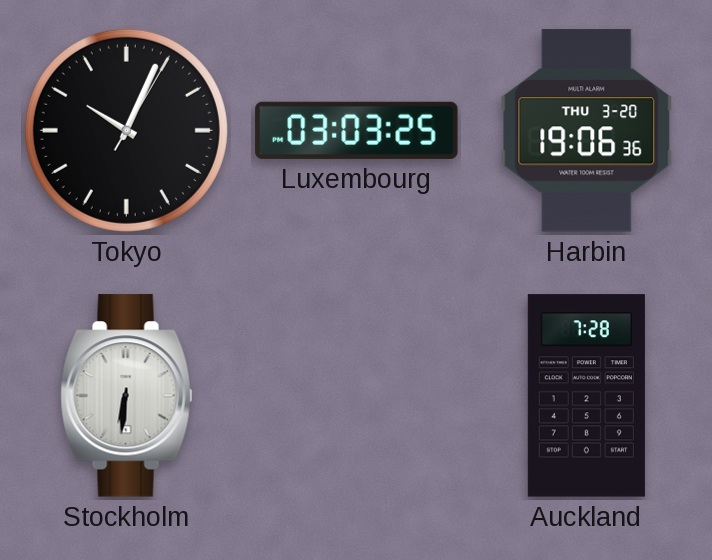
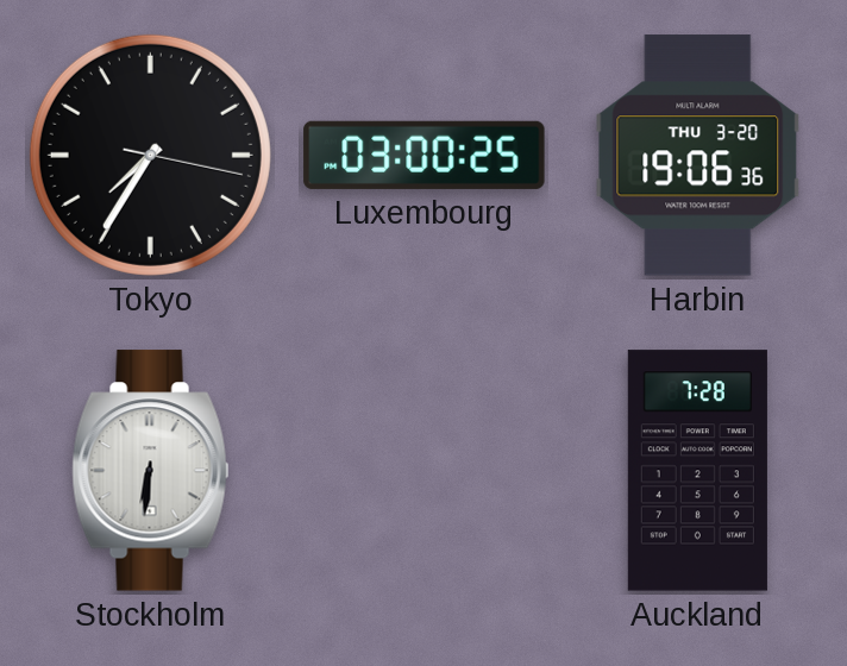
Tokyo: 10:04 -> 7:35
Luxembourg: 03:03 -> 03:00
